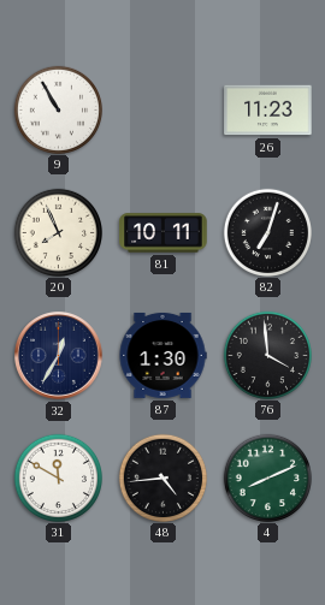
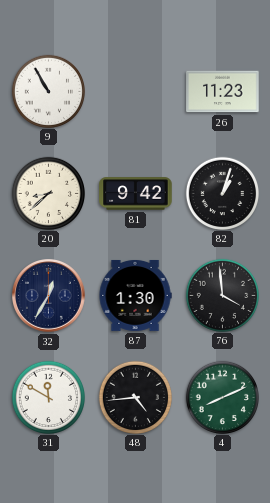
20: 7:56 -> 8:38
81: 10:11 -> 9:42
82: 7:03 -> 1:03
